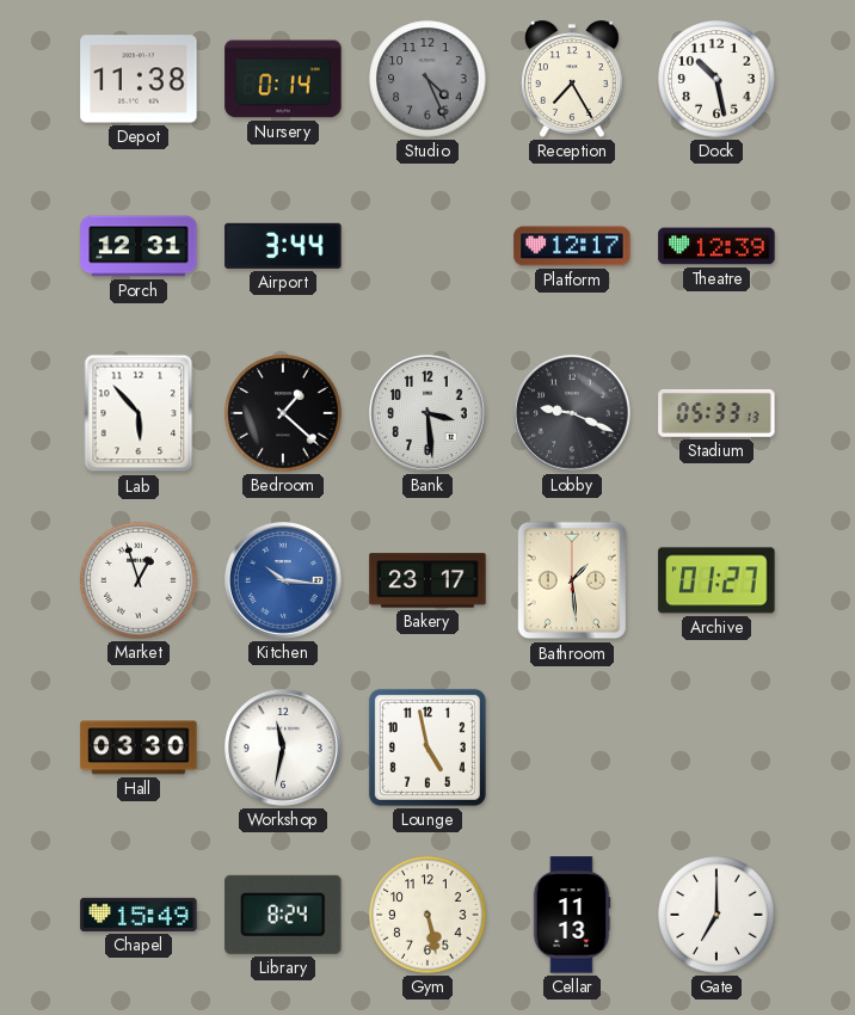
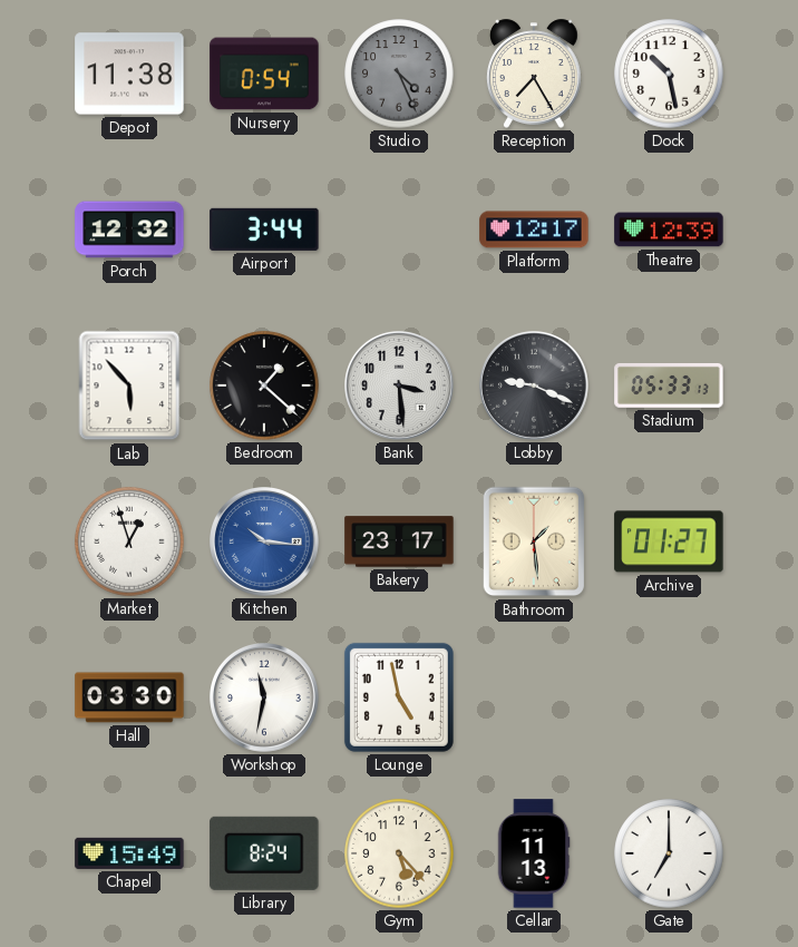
Nursery: 0:14 -> 0:54
Porch: 12:31 -> 12:32
Gym: 5:28 -> 5:23
